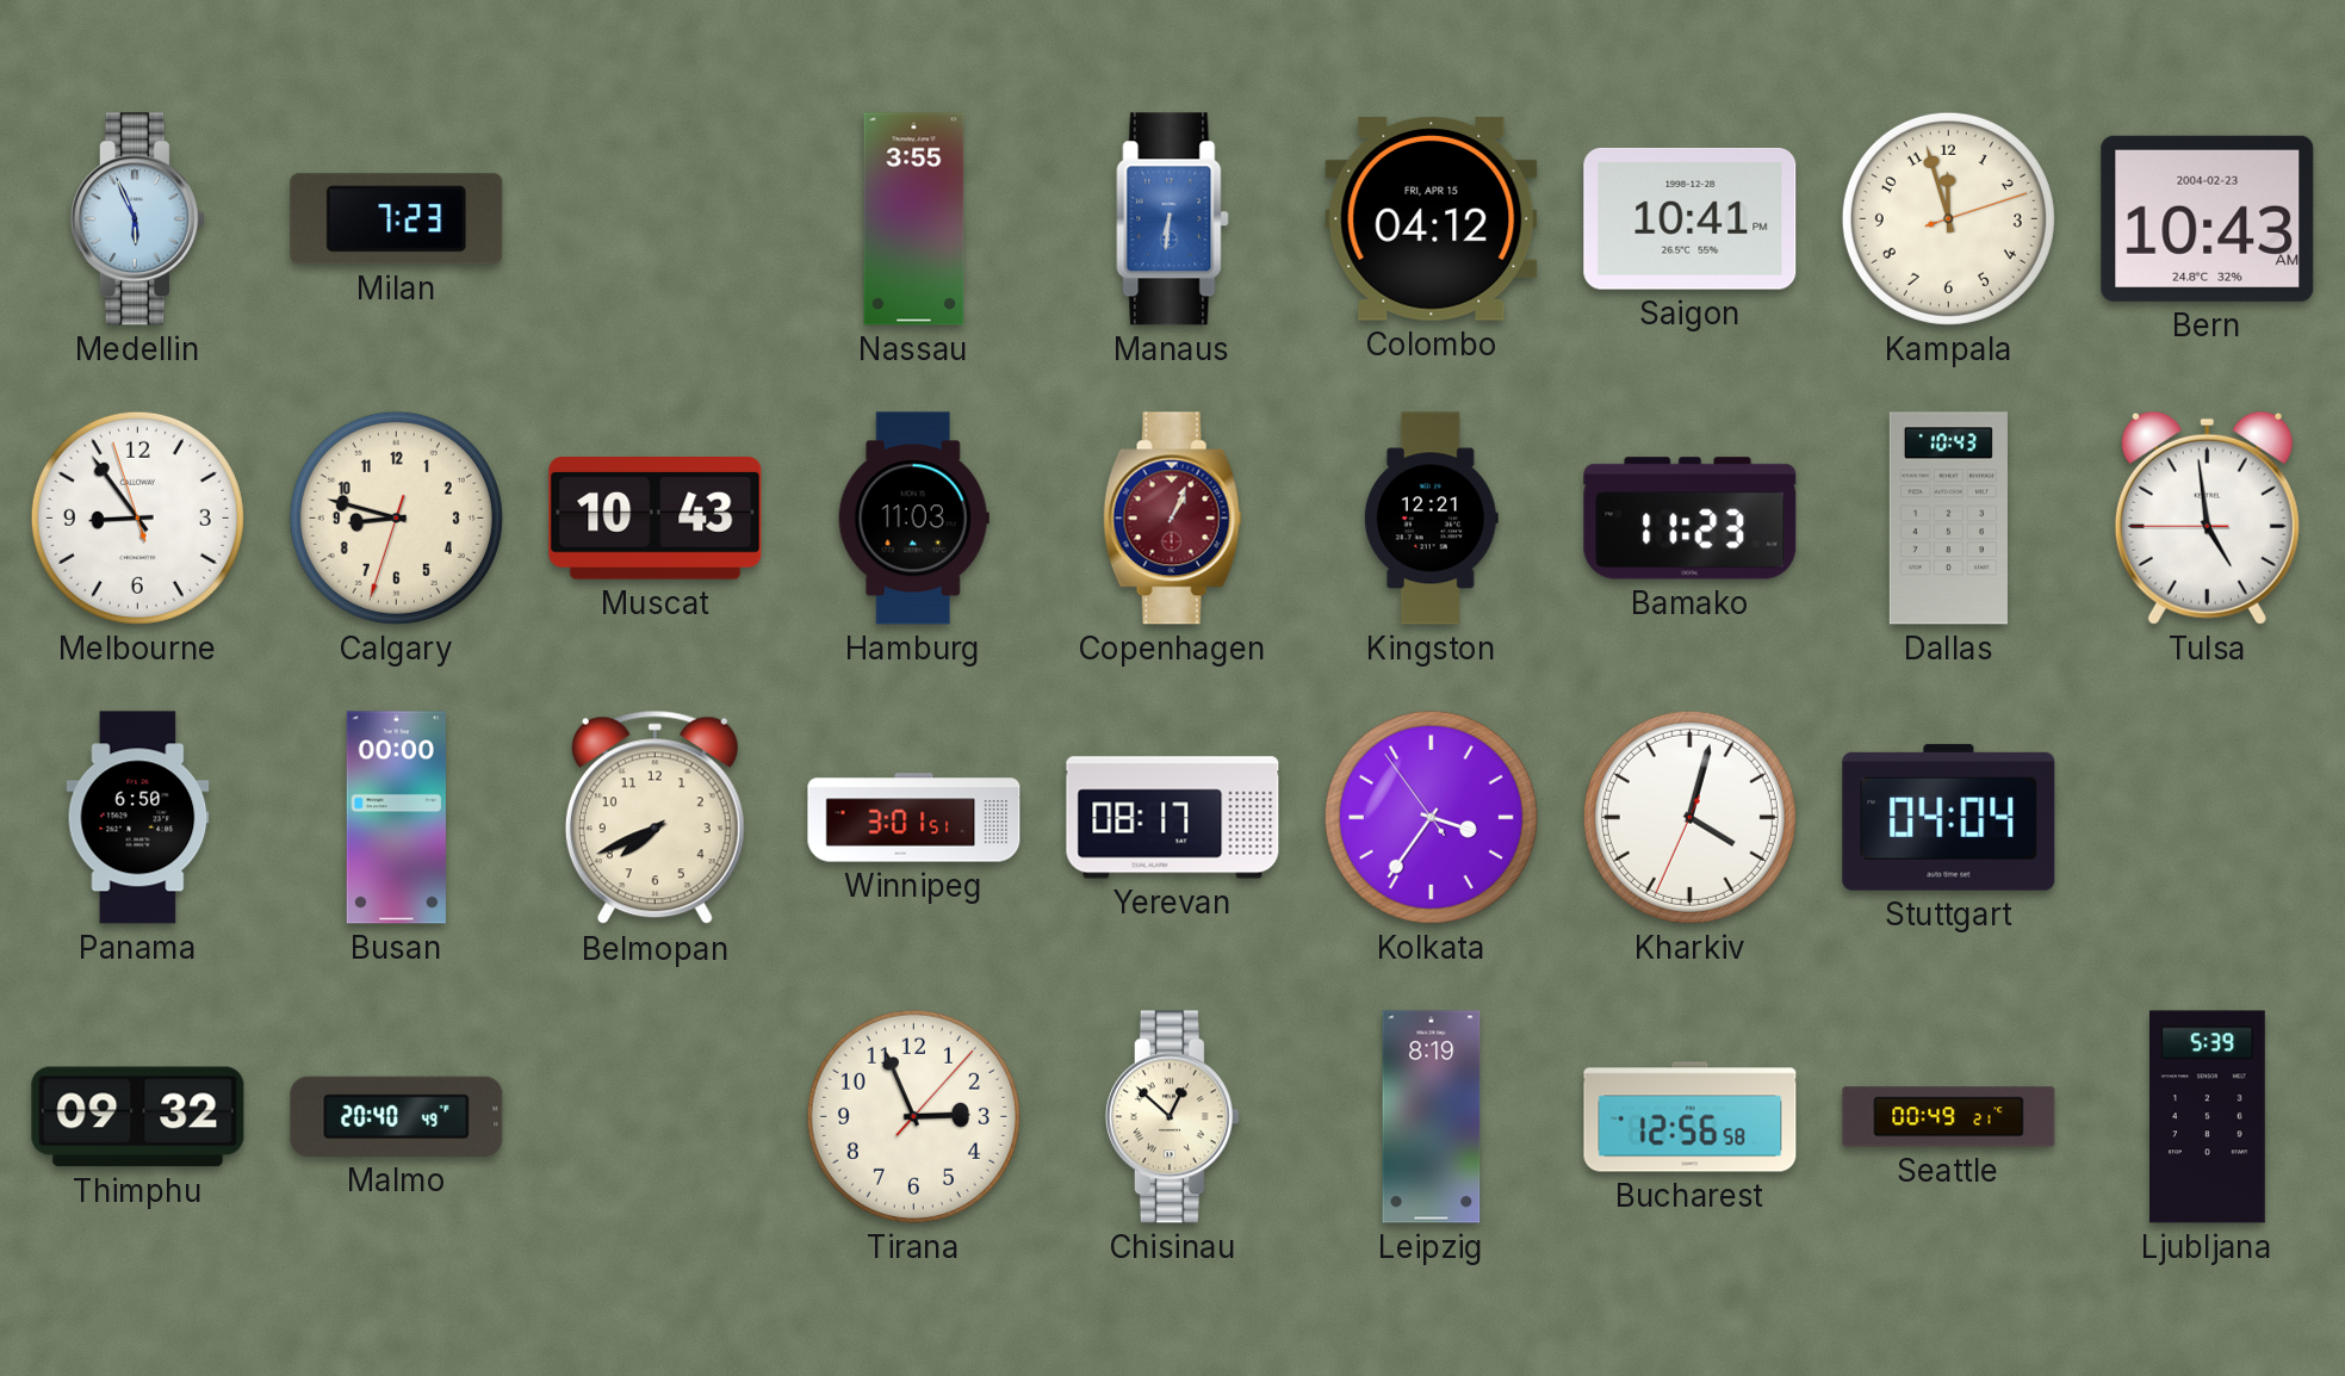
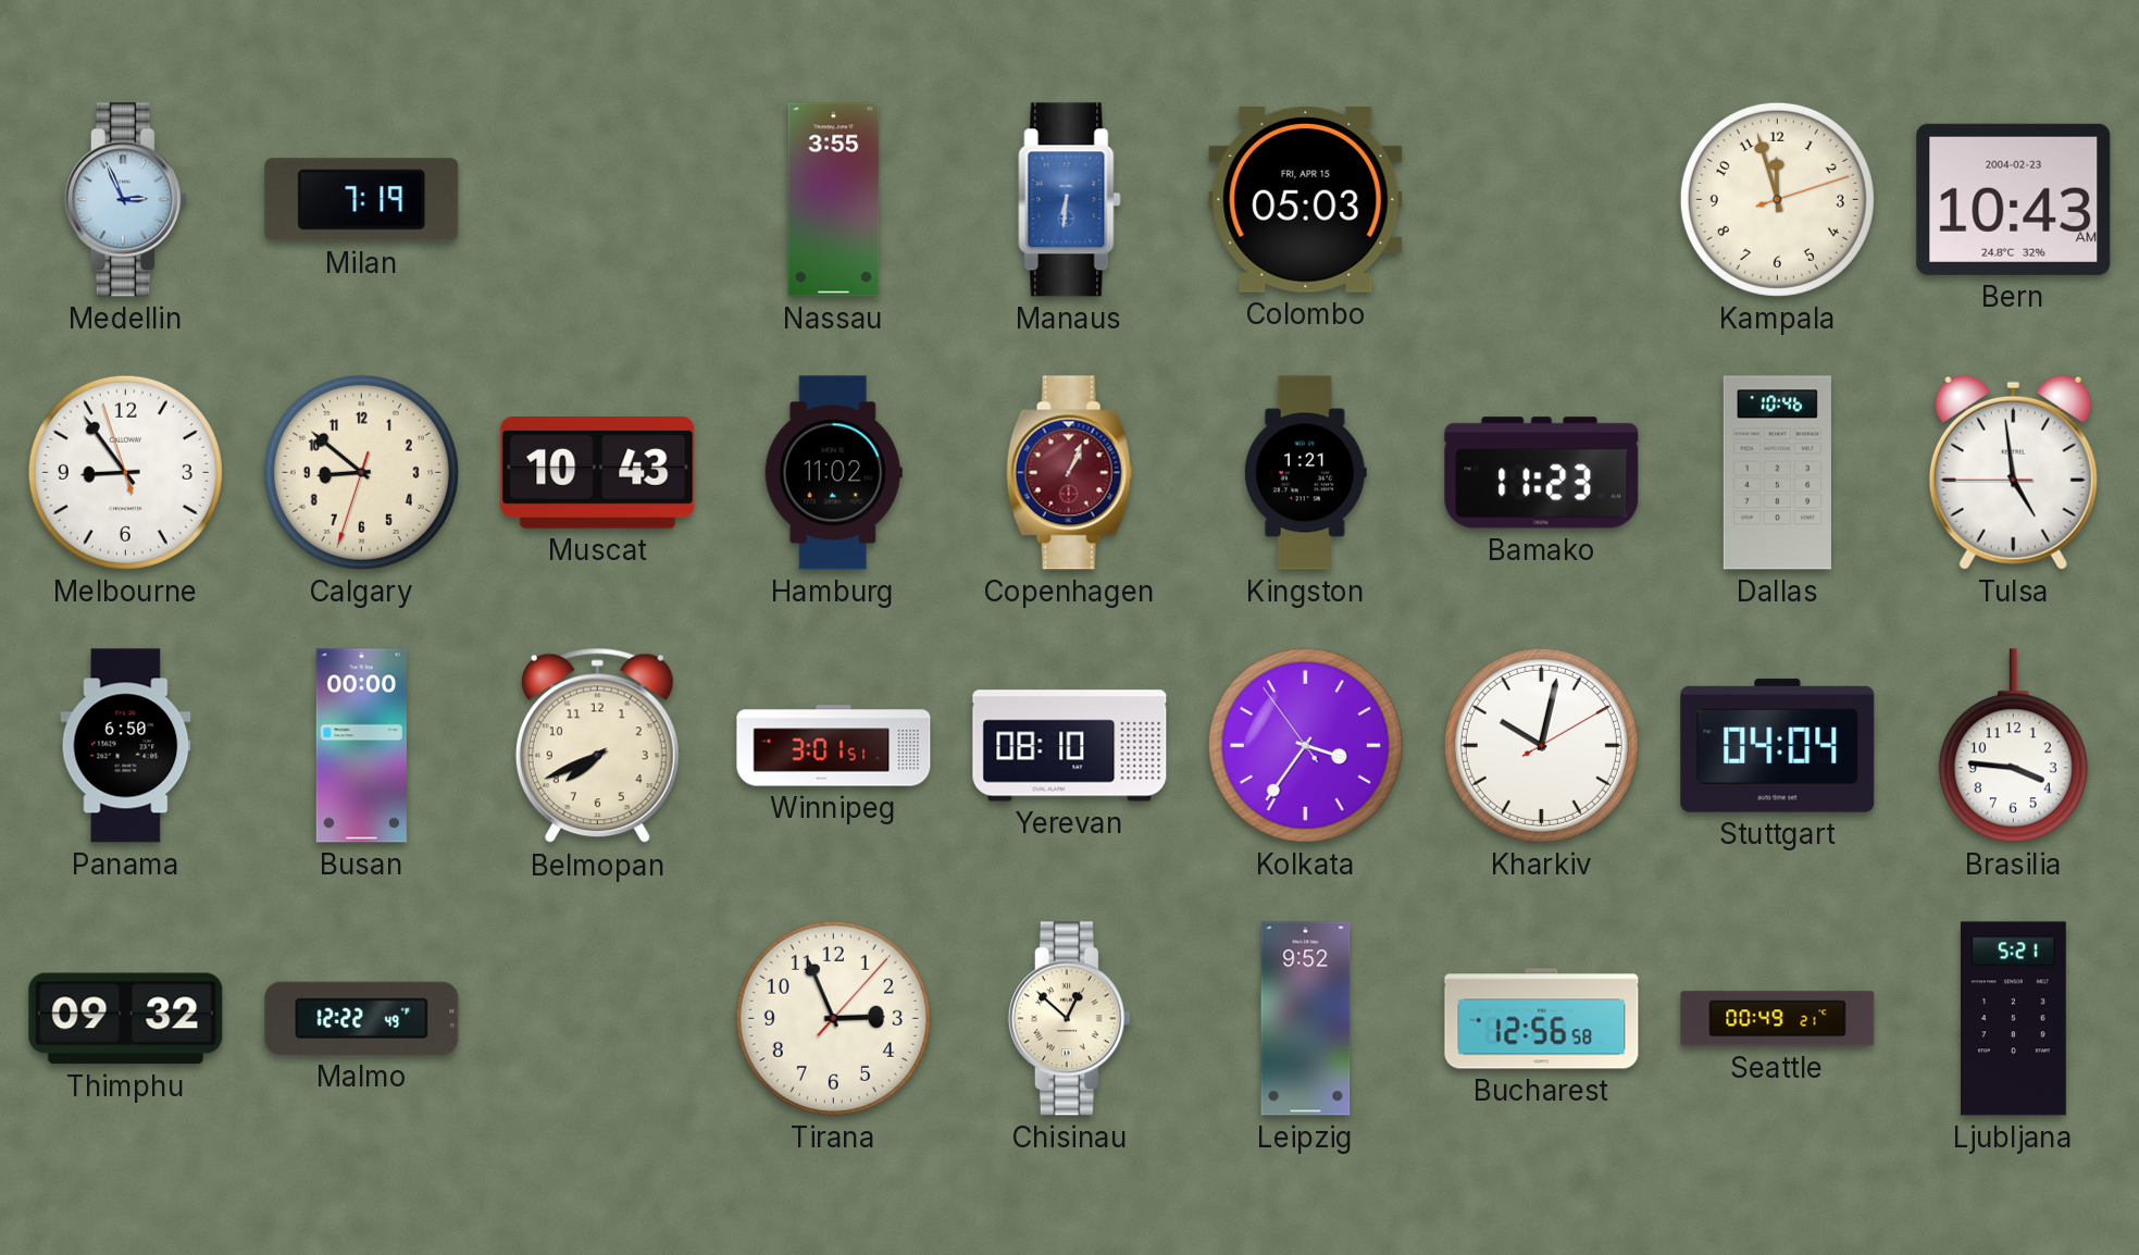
Medellin: 5:56 -> 2:56
Milan: 7:23 -> 7:19
Colombo: 04:12 -> 05:03
Saigon: 10:41 -> none
Calgary: 8:47 -> 8:51
Hamburg: 11:03 -> 11:02
Kingston: 12:21 -> 1:21
Dallas: 10:43 -> 10:46
Yerevan: 08:17 -> 08:10
Kharkiv: 4:02 -> 10:02
Brasilia: none -> 3:46
Malmo: 20:40 -> 12:22
Leipzig: 8:19 -> 9:52
Ljubljana: 5:39 -> 5:21
